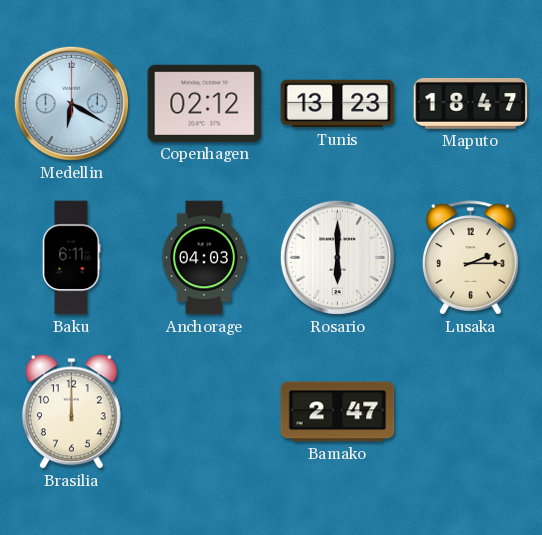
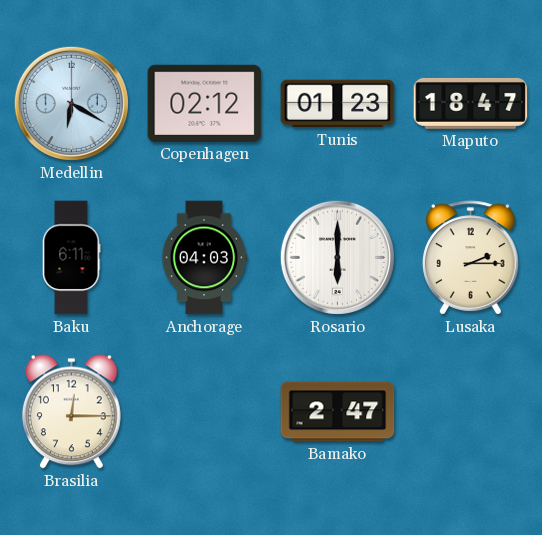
Tunis: 13:23 -> 01:23
Brasilia: 12:00 -> 12:15
